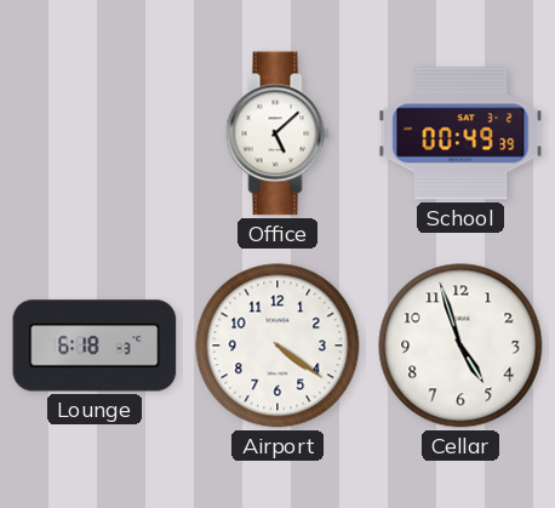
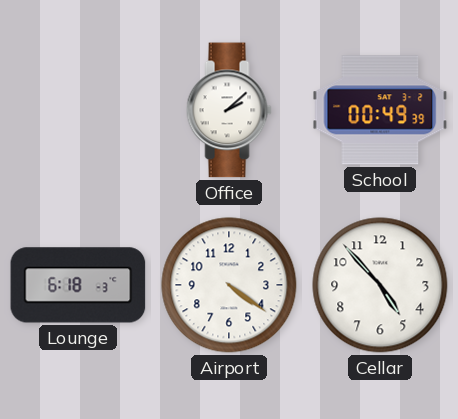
Office: 5:08 -> 2:08
Cellar: 4:57 -> 4:53
